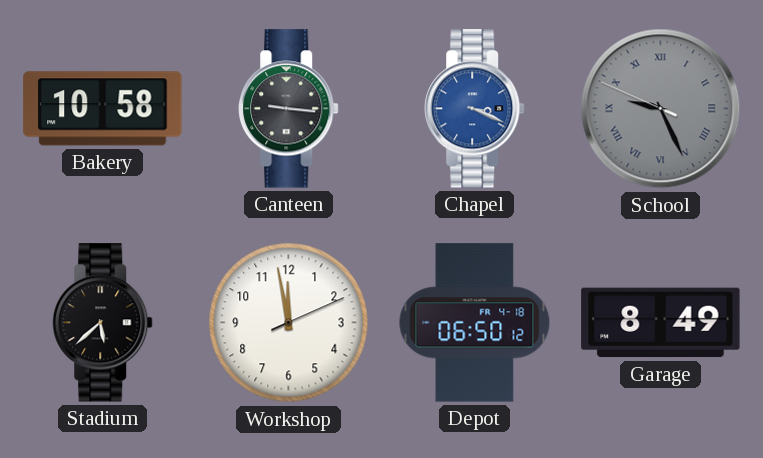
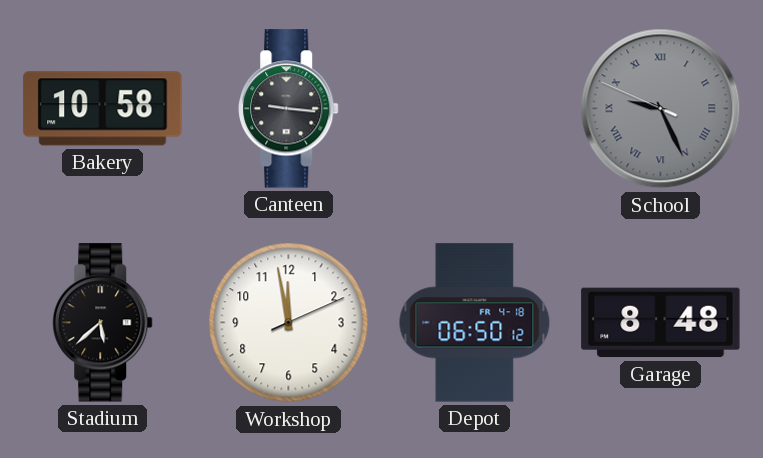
Chapel: 3:19 -> none
Garage: 8:49 -> 8:48
